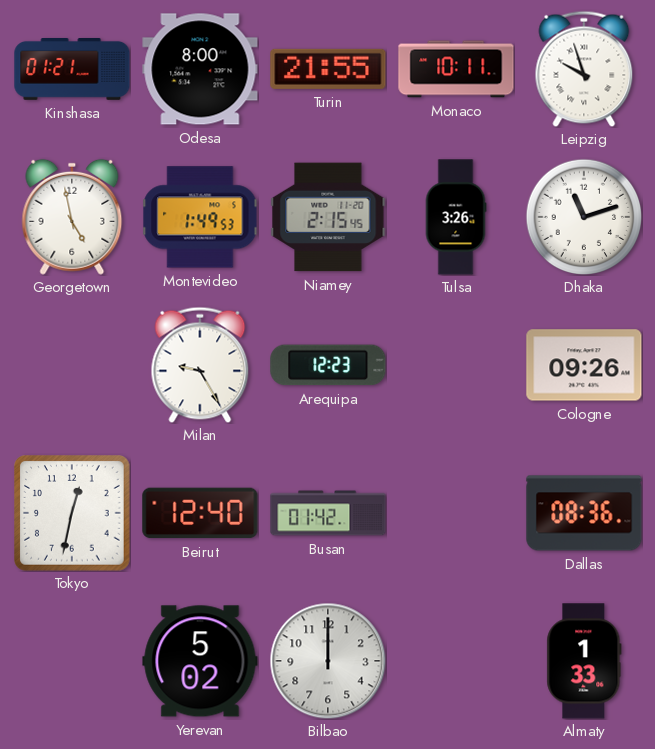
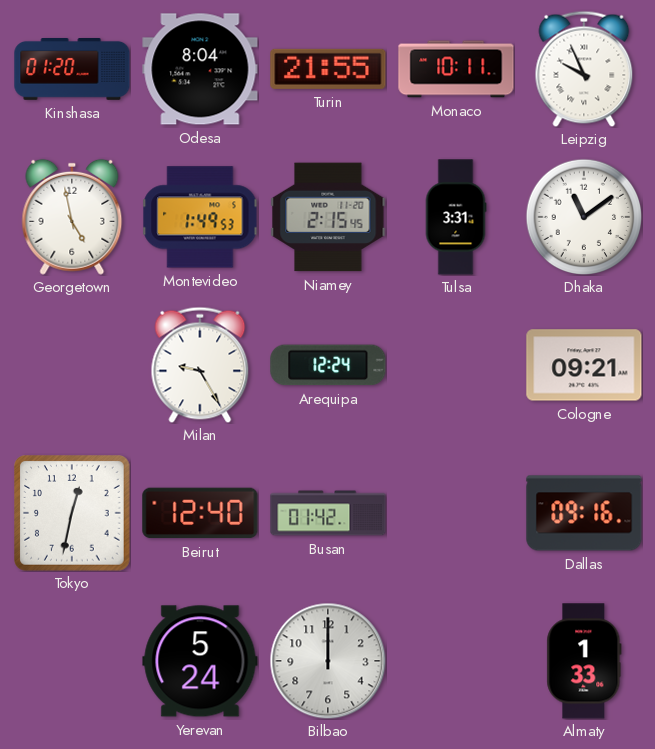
Kinshasa: 01:21 -> 01:20
Odesa: 8:00 -> 8:04
Leipzig: 9:57 -> 9:56
Tulsa: 3:26 -> 3:31
Dhaka: 11:12 -> 11:09
Arequipa: 12:23 -> 12:24
Cologne: 09:26 -> 09:21
Dallas: 08:36 -> 09:16
Yerevan: 5:02 -> 5:24
